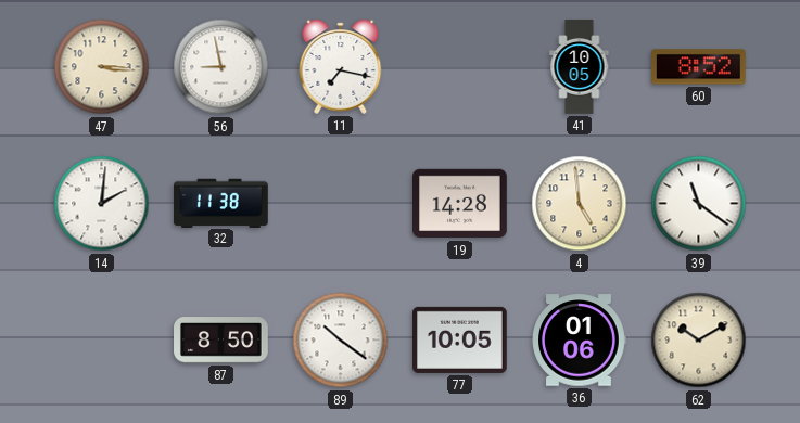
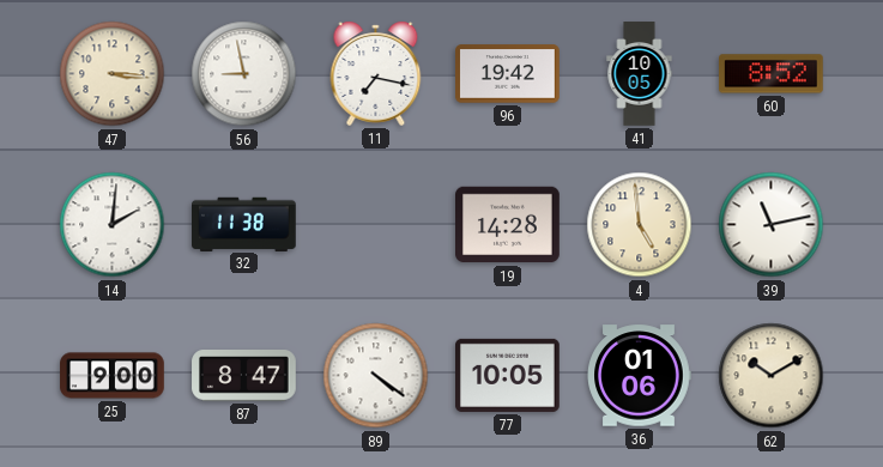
96: none -> 19:42
39: 11:21 -> 11:13
25: none -> 9:00
87: 8:50 -> 8:47
89: 10:21 -> 4:21
